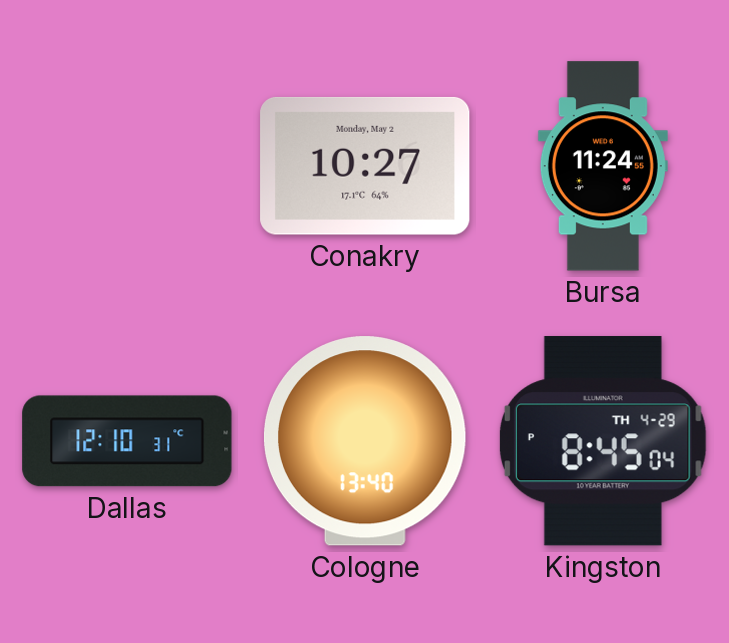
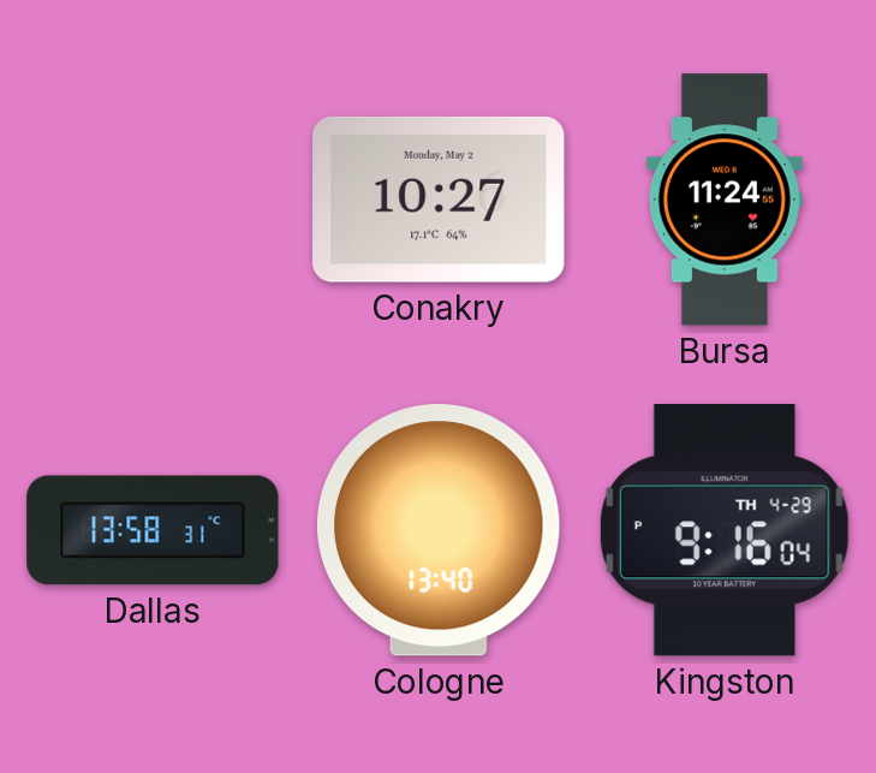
Dallas: 12:10 -> 13:58
Kingston: 8:45 -> 9:16
